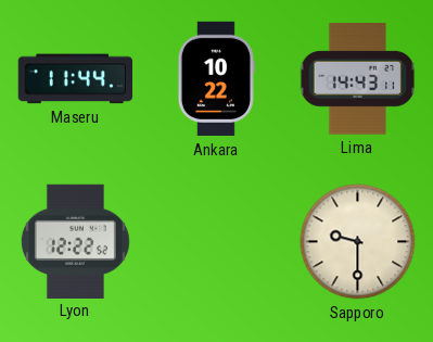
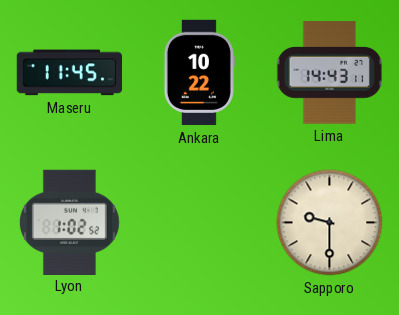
Maseru: 11:44 -> 11:45
Lyon: 12:22 -> 1:02
